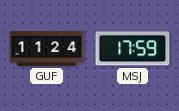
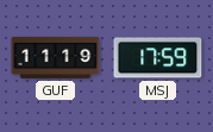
GUF: 11:24 -> 11:19
